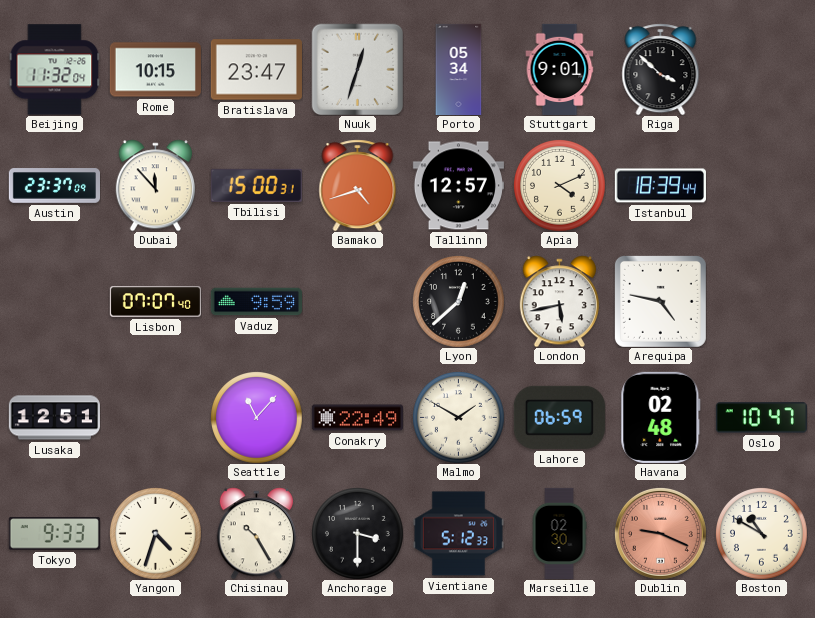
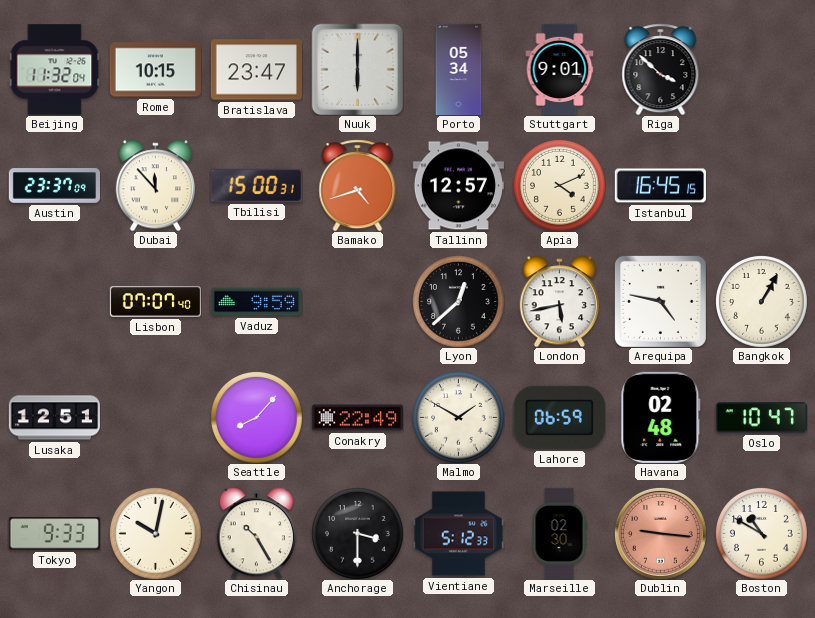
Nuuk: 12:33 -> 6:00
Istanbul: 18:39 -> 16:45
Bangkok: none -> 1:05
Seattle: 11:07 -> 8:07
Yangon: 4:33 -> 10:02
Dublin: 9:19 -> 9:16
